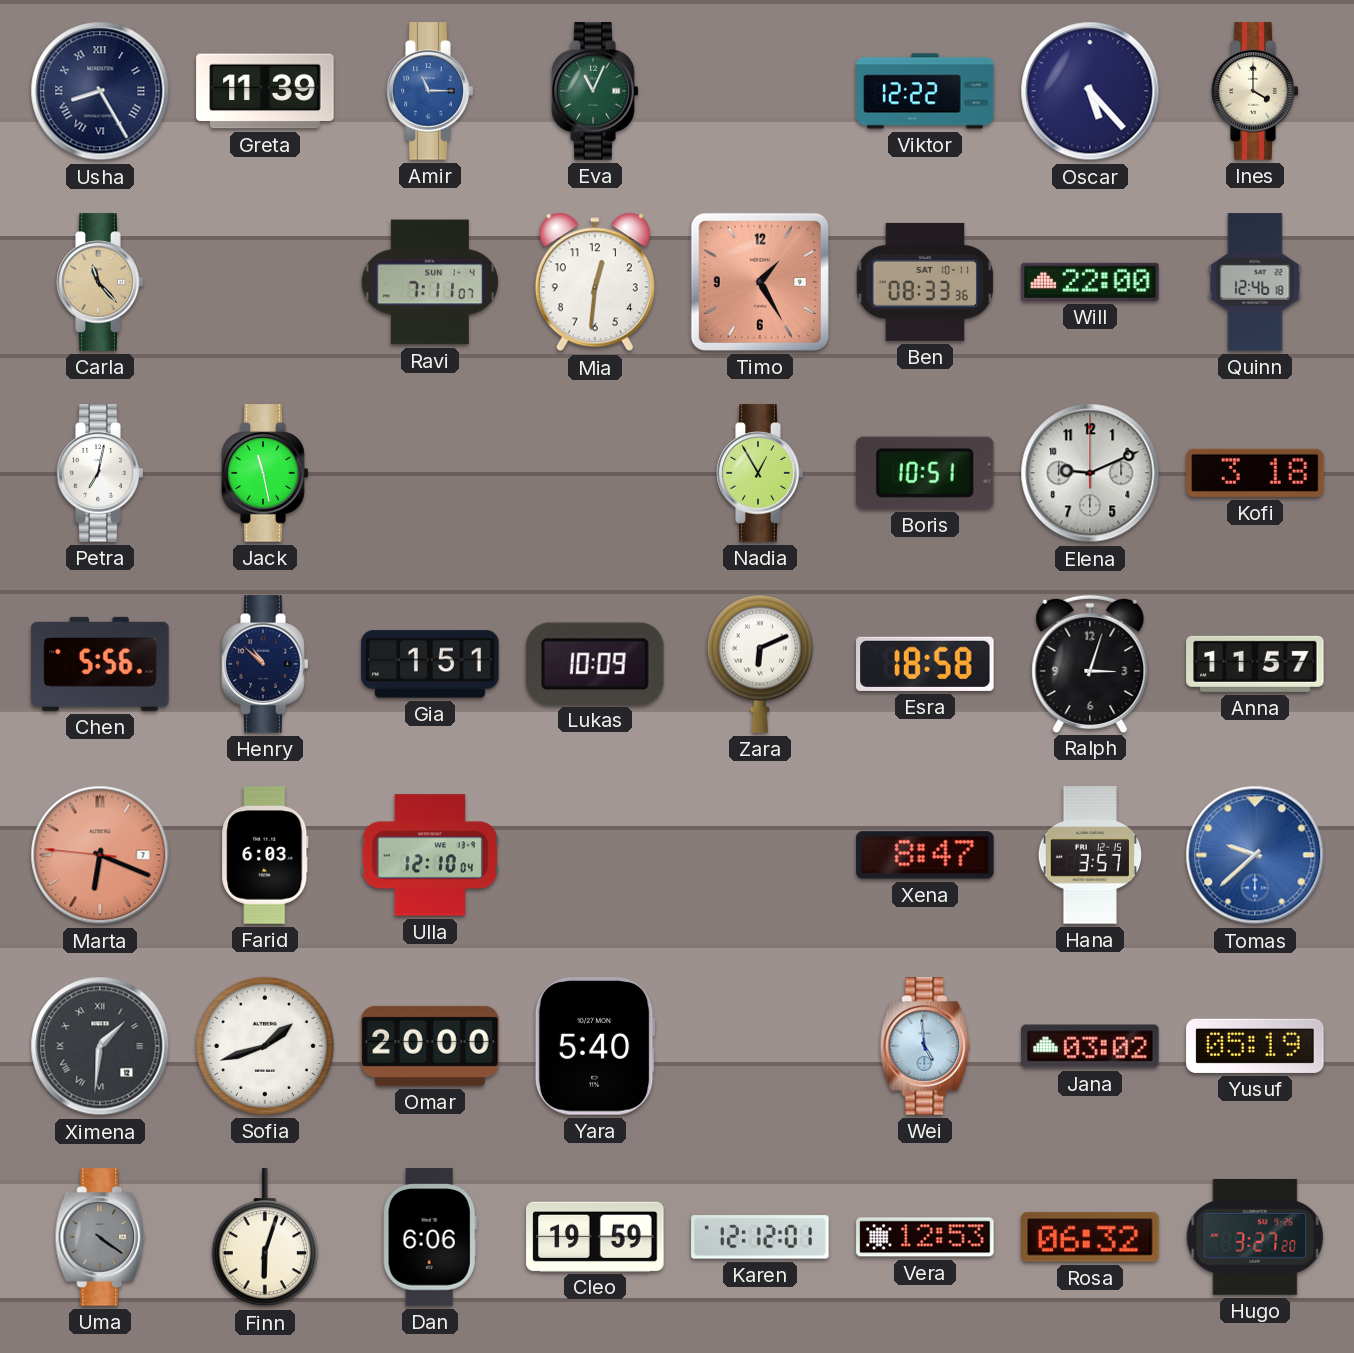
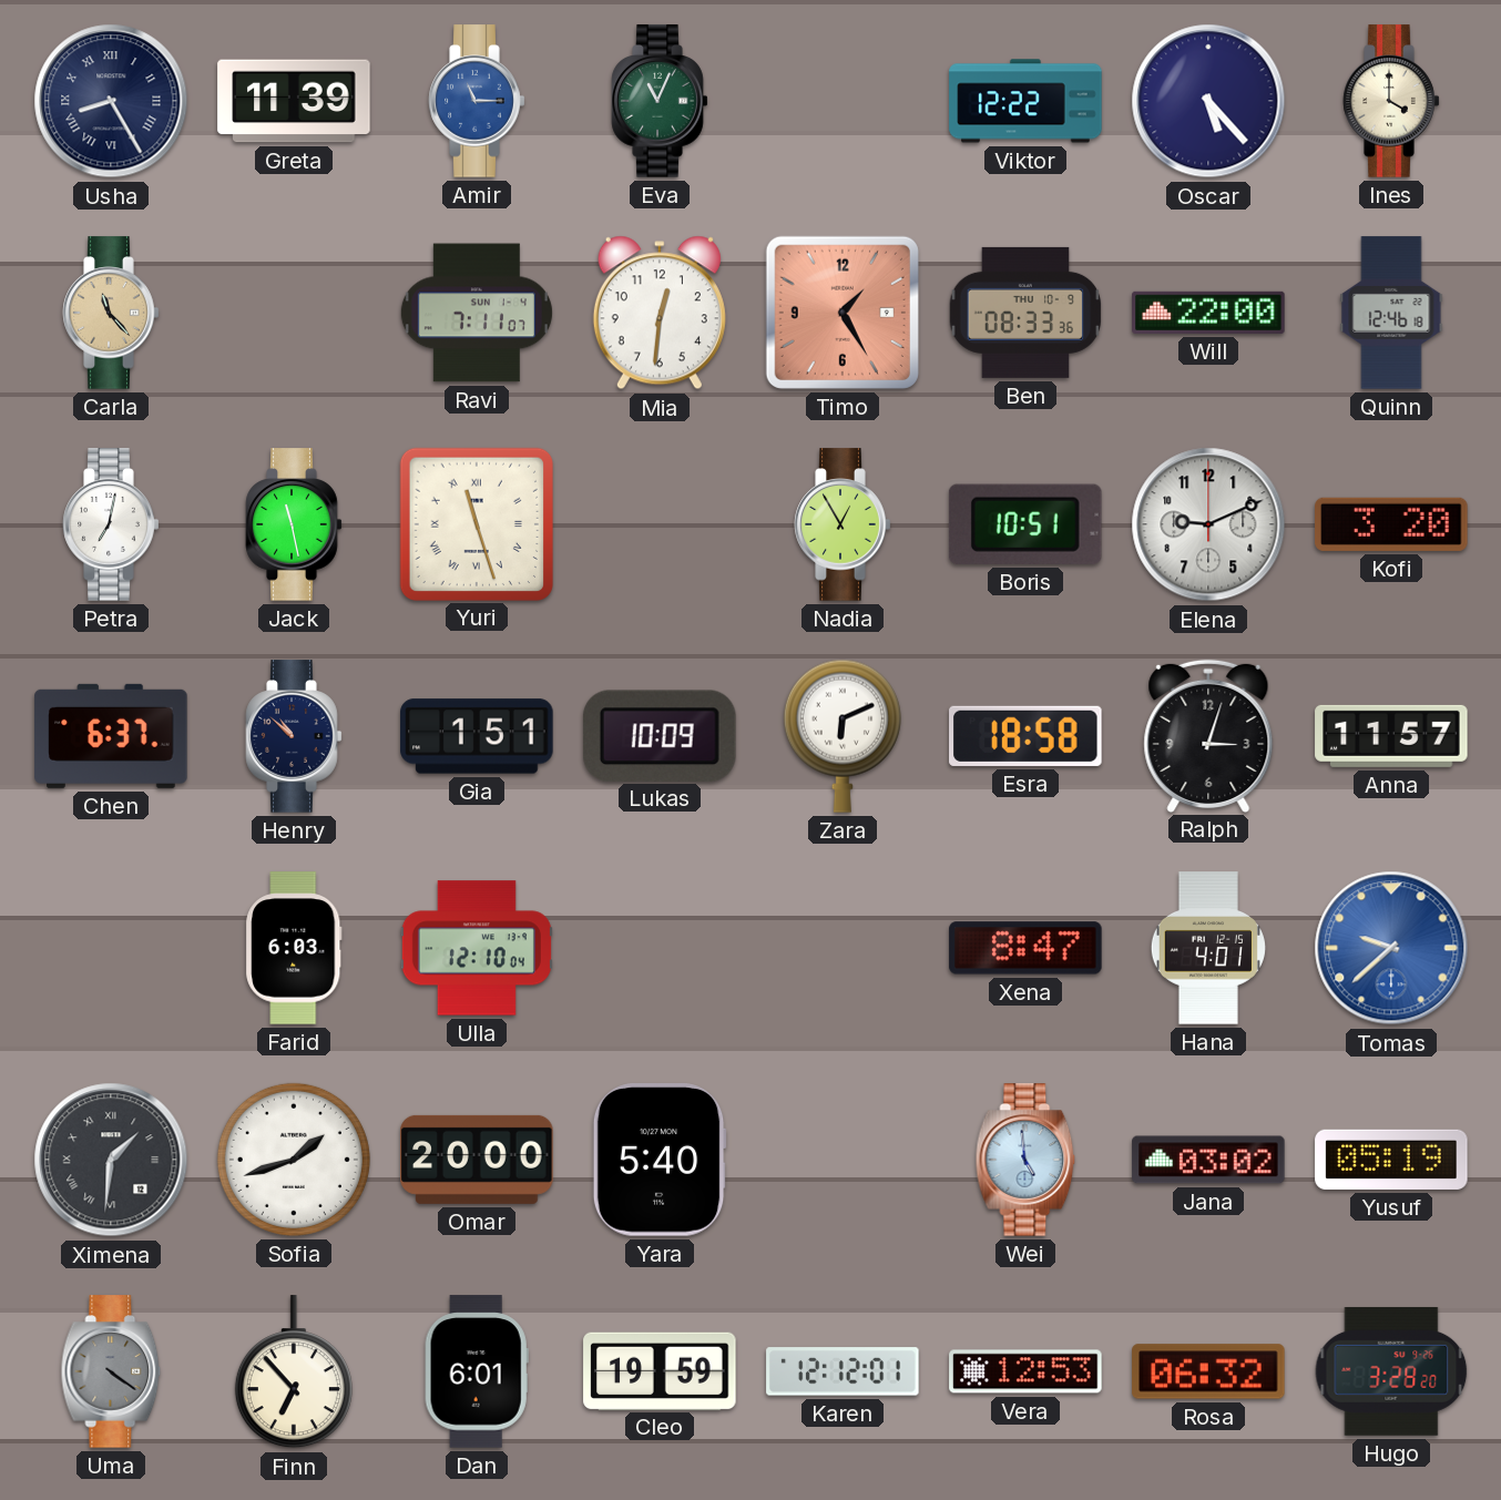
Ben date: SAT 10-11 -> THU 10-9
Yuri: none -> 11:27
Kofi: 3:18 -> 3:20
Chen: 5:56 -> 6:37
Marta: 6:18 -> none
Hana: 3:57 -> 4:01
Finn: 6:03 -> 6:53
Dan: 6:06 -> 6:01
Hugo: 3:27 -> 3:28
